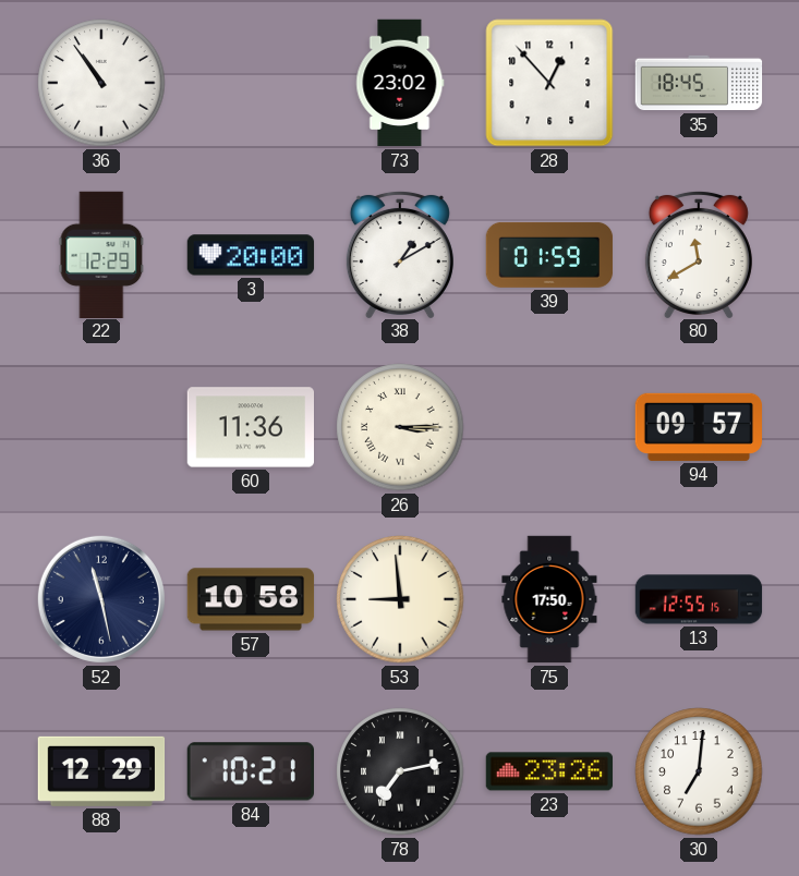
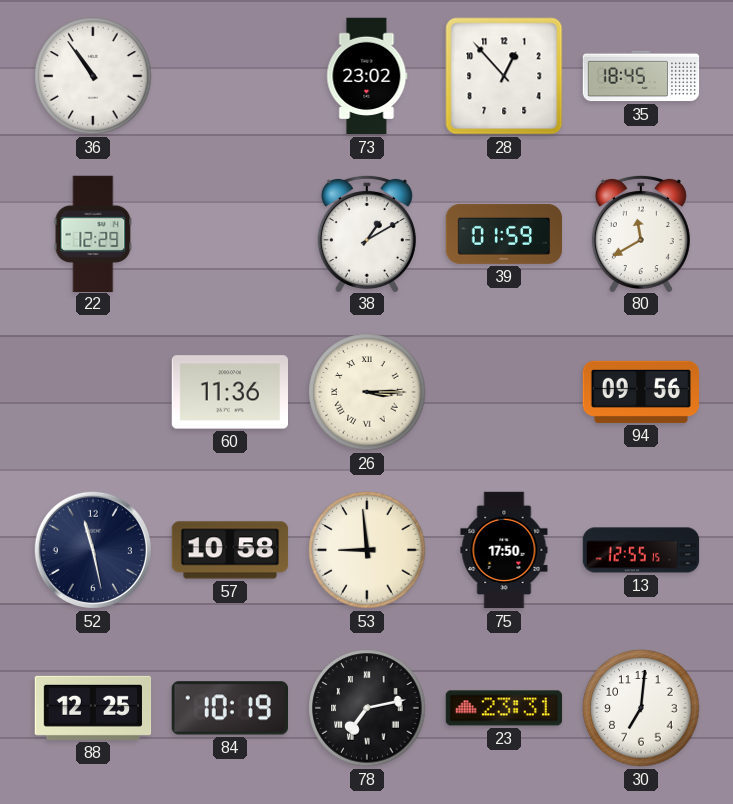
3: 20:00 -> none
94: 09:57 -> 09:56
88: 12:29 -> 12:25
84: 10:21 -> 10:19
23: 23:26 -> 23:31
